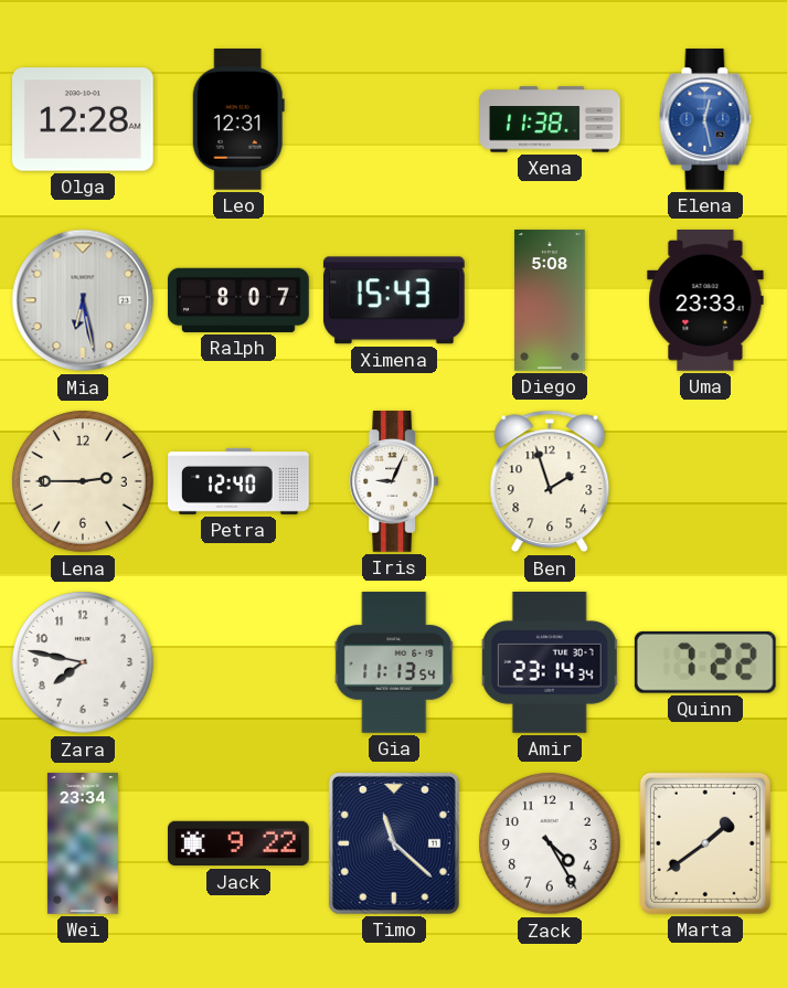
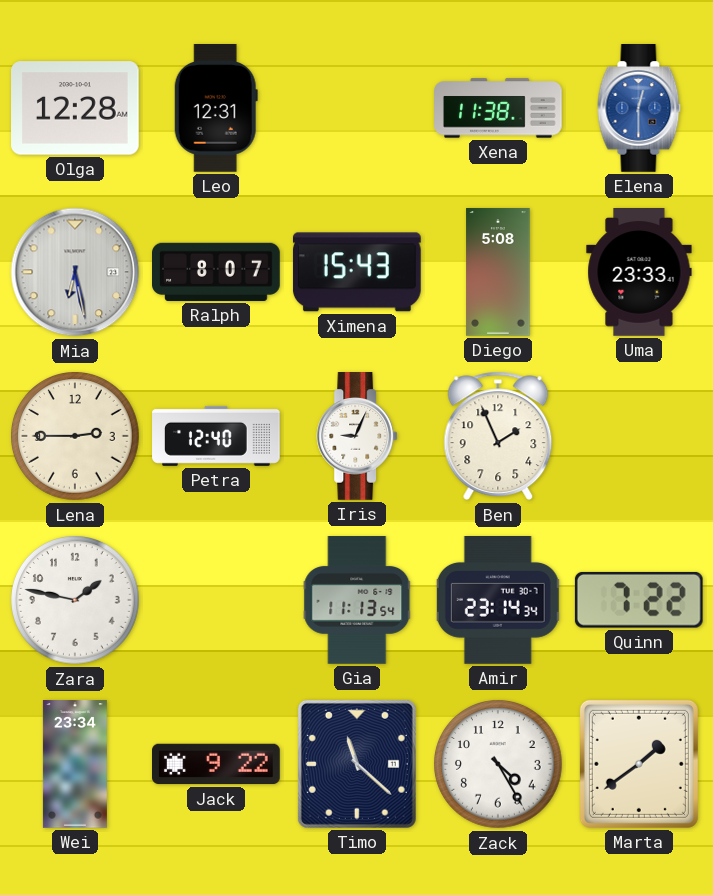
Elena: 12:28 -> 12:30
Ben: 1:57 -> 1:56
Zara: 7:47 -> 1:47
